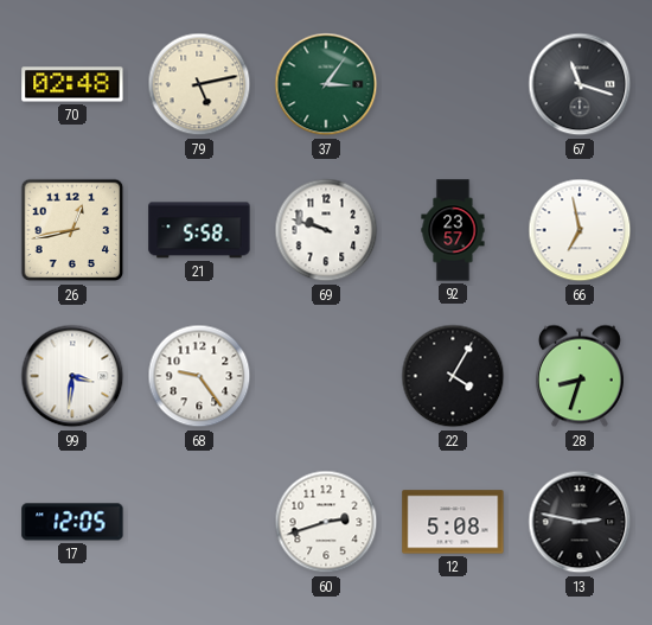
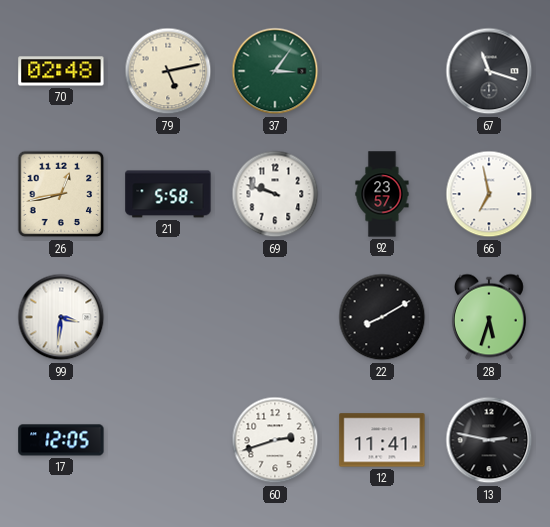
68: 9:24 -> none
22: 4:05 -> 8:10
28: 8:33 -> 5:33
12: 5:08 -> 11:41
